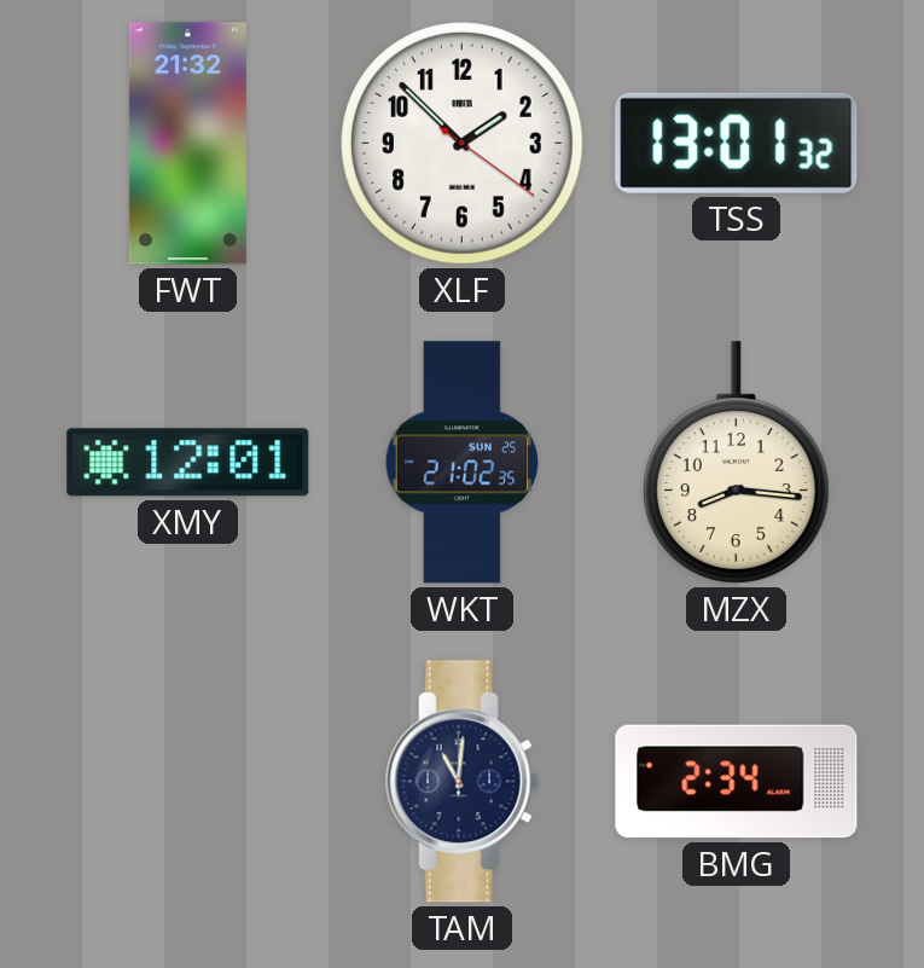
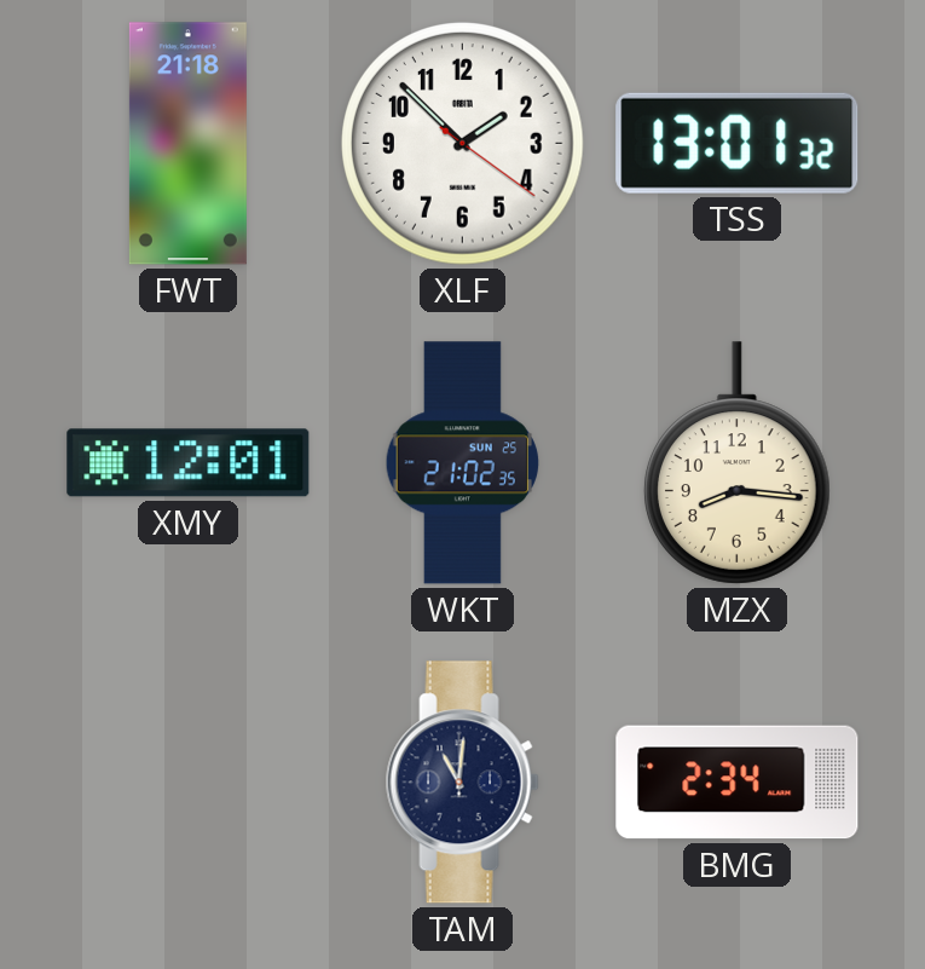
FWT: 21:32 -> 21:18
